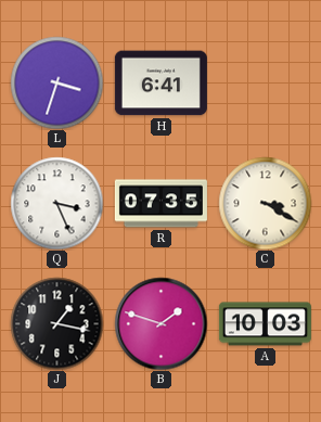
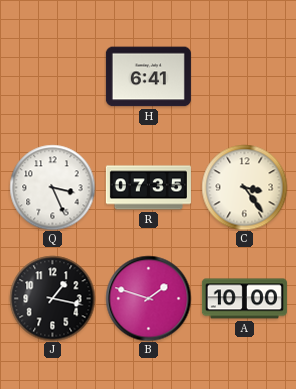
L: 3:33 -> none
C: 3:20 -> 3:24
A: 10:03 -> 10:00
